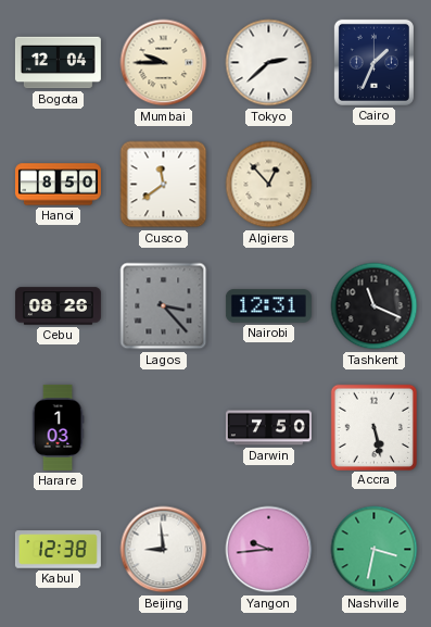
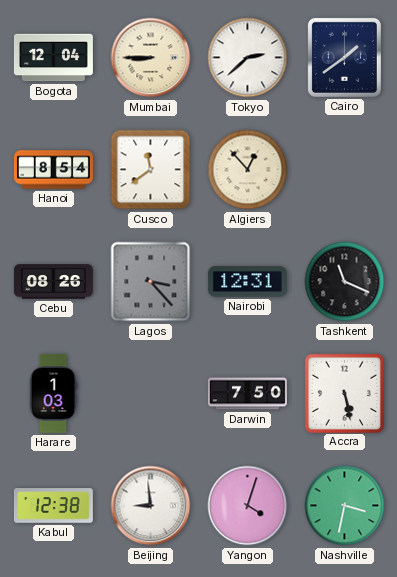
Mumbai: 9:45 -> 8:45
Cairo: 1:34 -> 1:39
Hanoi: 8:50 -> 8:54
Yangon: 9:44 -> 4:03
